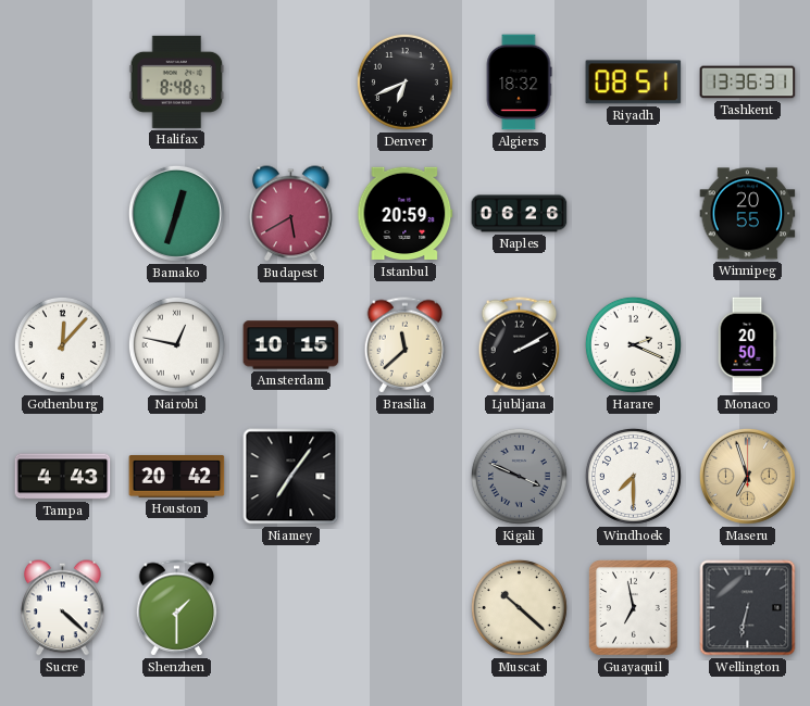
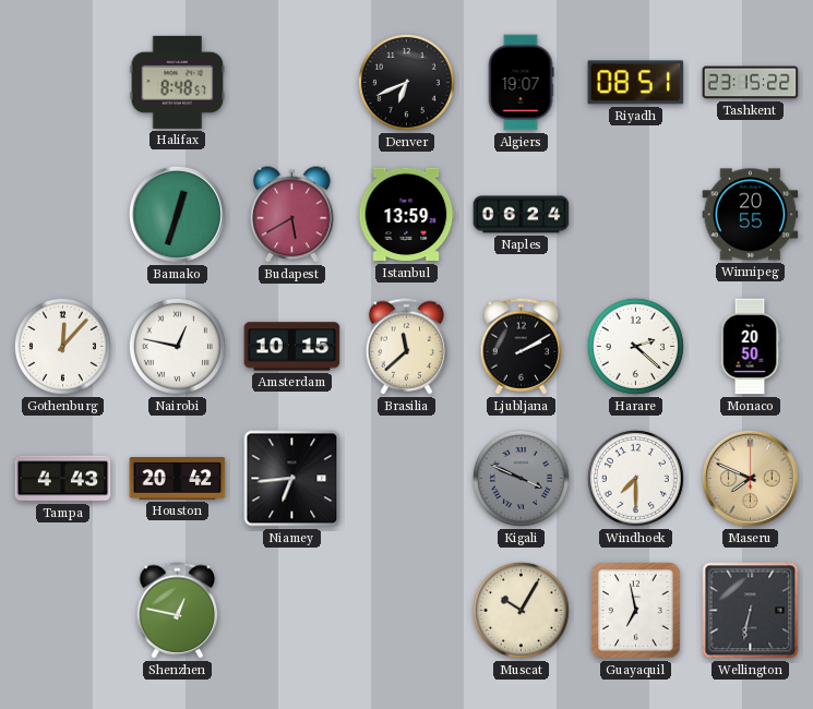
Algiers: 18:32 -> 19:07
Tashkent: 13:36 -> 23:15
Istanbul: 20:59 -> 13:59
Naples: 06:26 -> 06:24
Harare: 2:19 -> 2:22
Niamey: 7:06 -> 6:44
Maseru: 6:57 -> 7:49
Sucre: 4:22 -> none
Shenzhen: 1:30 -> 12:47
Muscat: 10:22 -> 10:05
